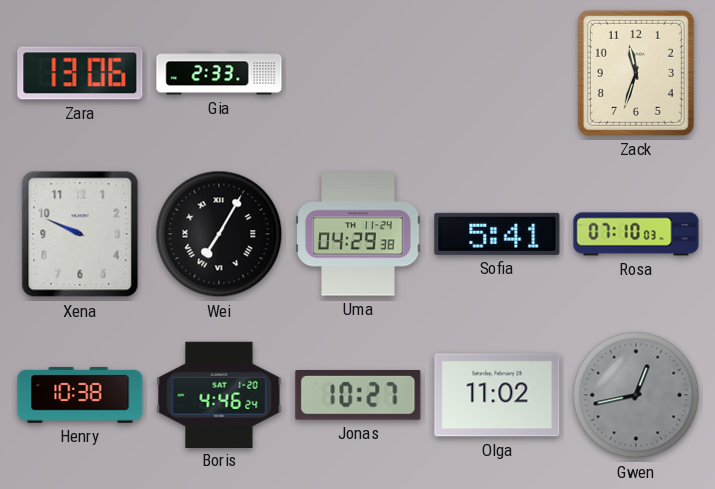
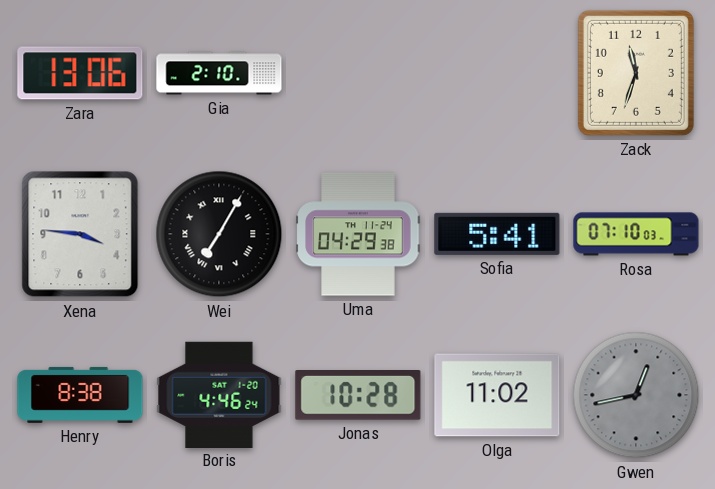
Gia: 2:33 -> 2:10
Xena: 9:49 -> 3:46
Henry: 10:38 -> 8:38
Jonas: 10:27 -> 10:28
